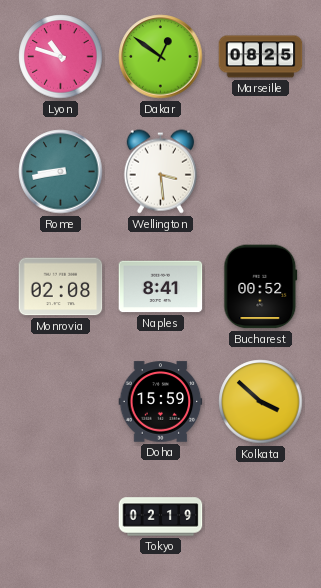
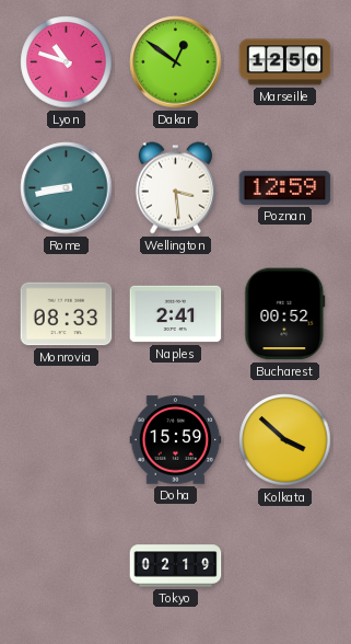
Marseille: 08:25 -> 12:50
Poznan: none -> 12:59
Monrovia: 02:08 -> 08:33
Naples: 8:41 -> 2:41
